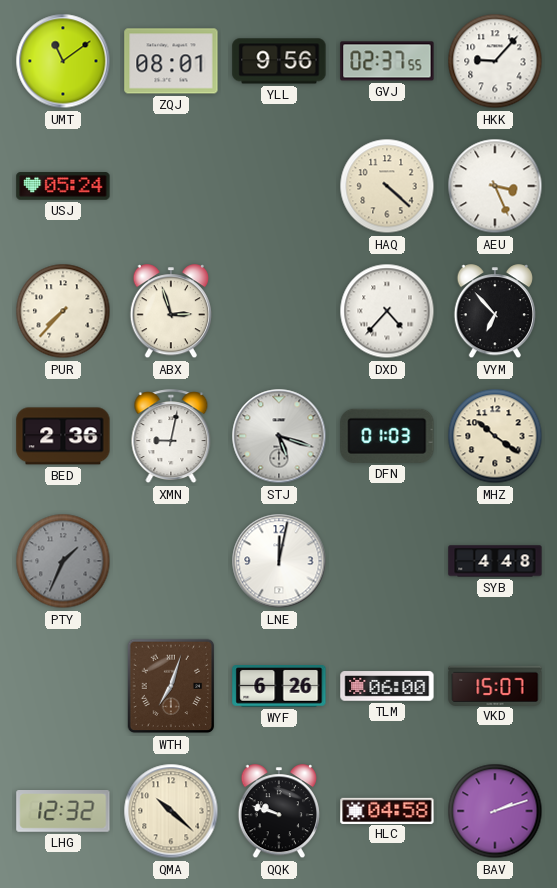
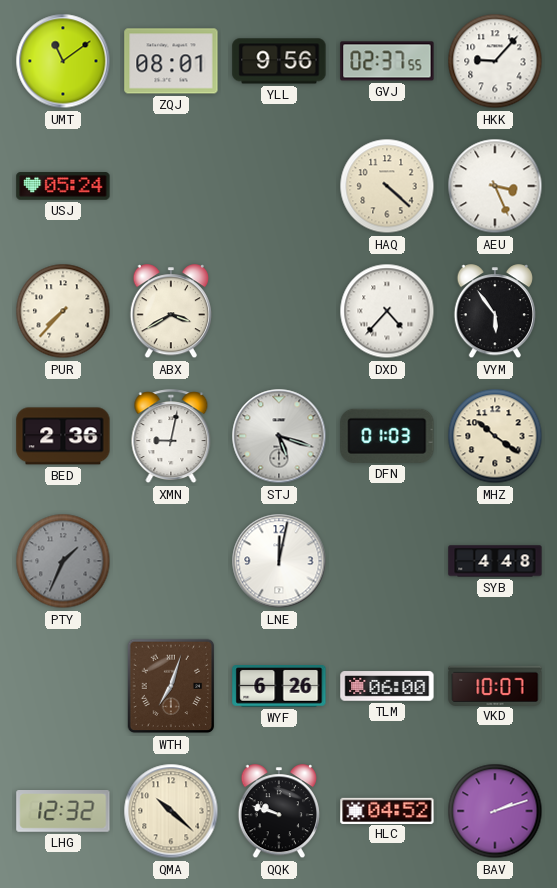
ABX: 2:57 -> 3:40
VYM: 6:53 -> 5:54
VKD: 15:07 -> 10:07
HLC: 04:58 -> 04:52
